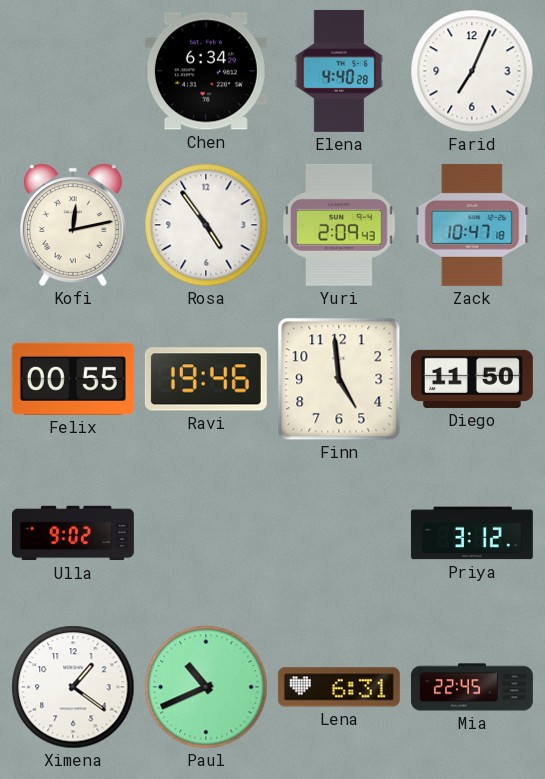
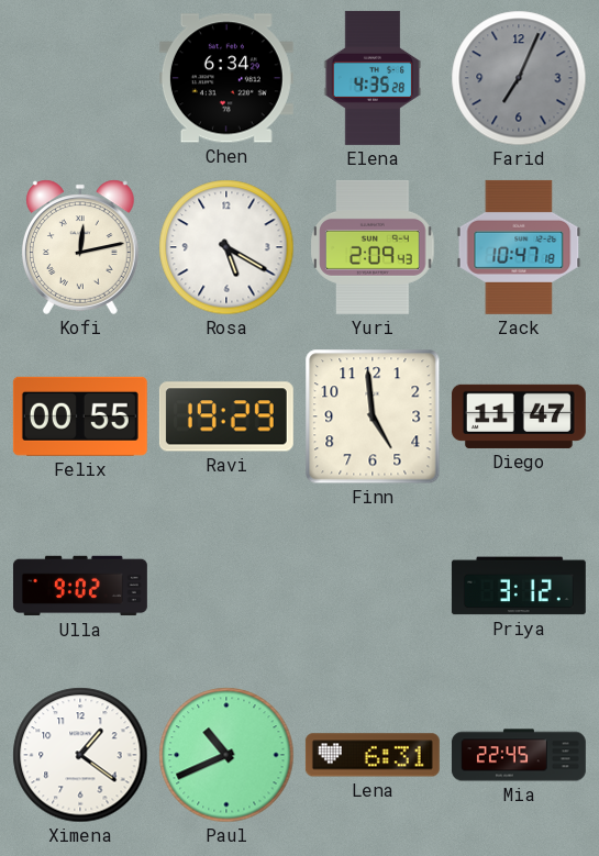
Elena: 4:40 -> 4:35
Farid dial: white -> grey
Rosa: 4:54 -> 5:20
Ravi: 19:46 -> 19:29
Diego: 11:50 -> 11:47
